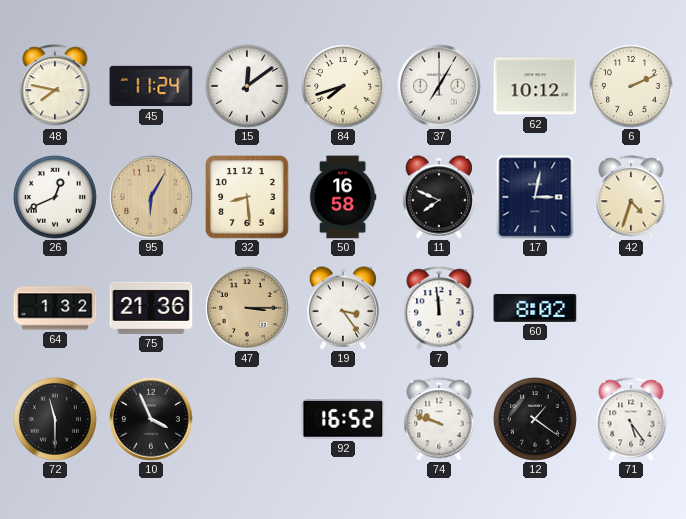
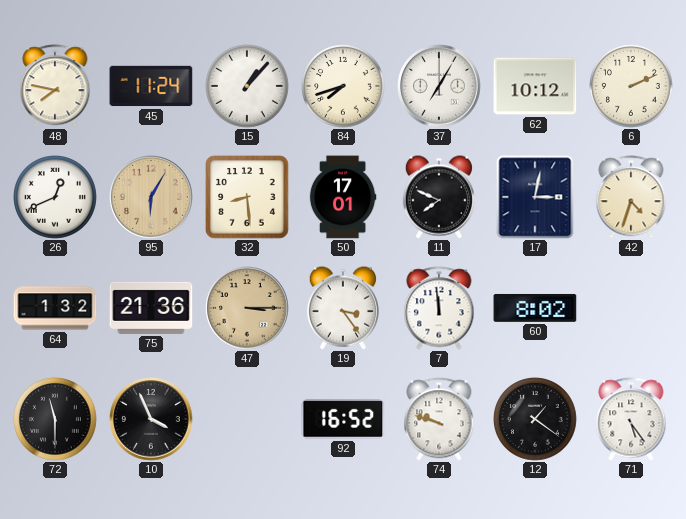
15: 12:09 -> 1:07
50: 16:58 -> 17:01
